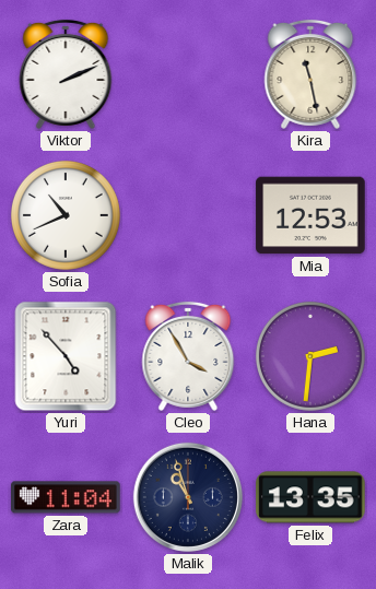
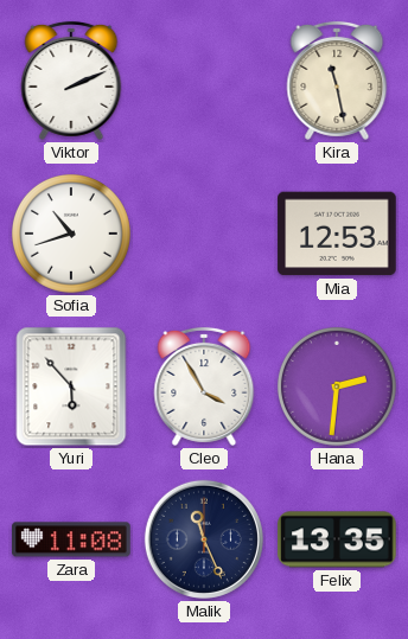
Sofia: 10:41 -> 10:42
Yuri: 4:53 -> 5:53
Zara: 11:04 -> 11:08
Malik: 10:57 -> 11:26
